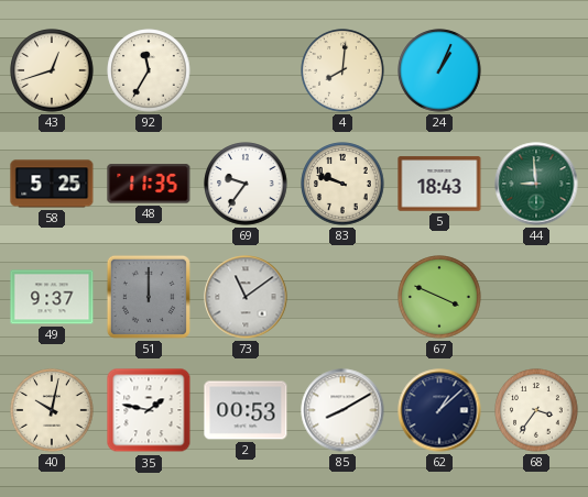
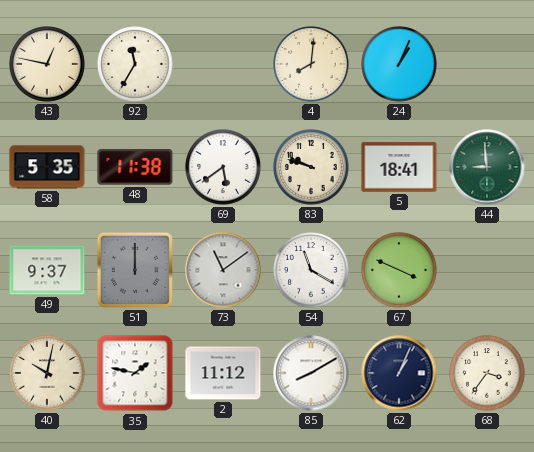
43: 12:42 -> 12:47
58: 5:25 -> 5:35
48: 11:35 -> 11:38
69: 9:36 -> 5:39
5: 18:43 -> 18:41
54: none -> 11:20
2: 00:53 -> 11:12
62: 1:08 -> 1:04
